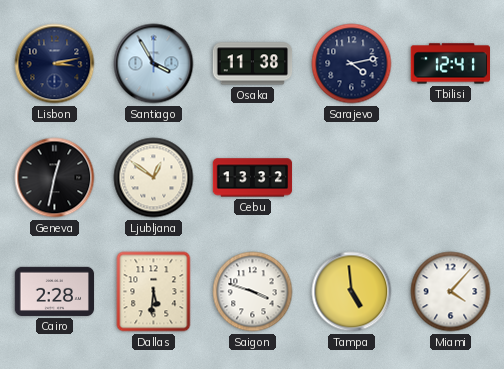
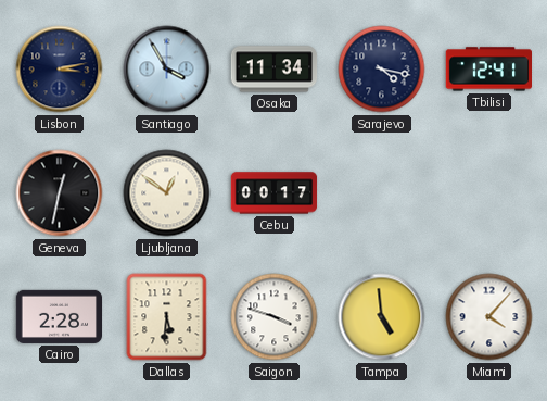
Osaka: 11:38 -> 11:34
Sarajevo: 4:13 -> 4:17
Cebu: 13:32 -> 00:17
